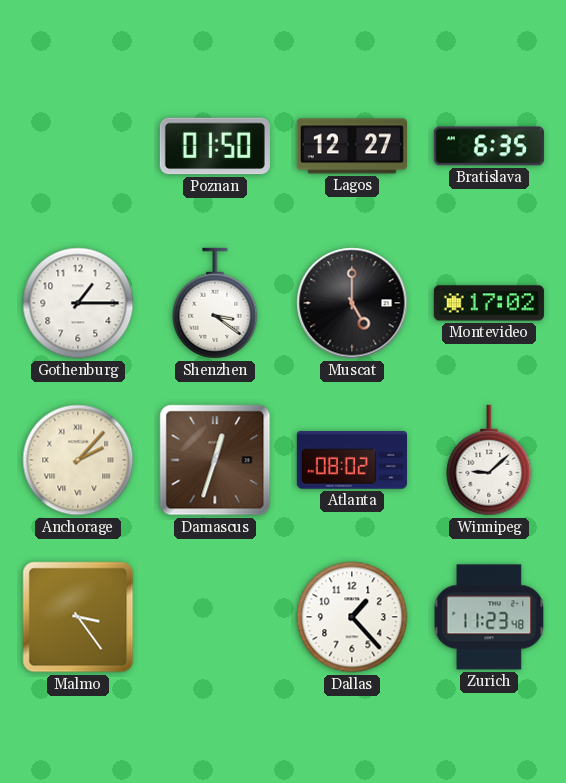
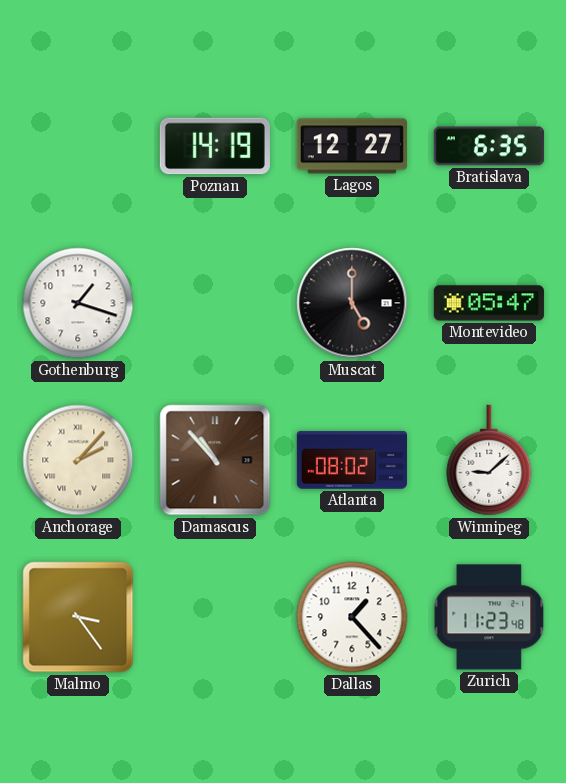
Poznan: 01:50 -> 14:19
Gothenburg: 1:15 -> 1:18
Shenzhen: 3:21 -> none
Montevideo: 17:02 -> 05:47
Damascus: 12:33 -> 10:53
